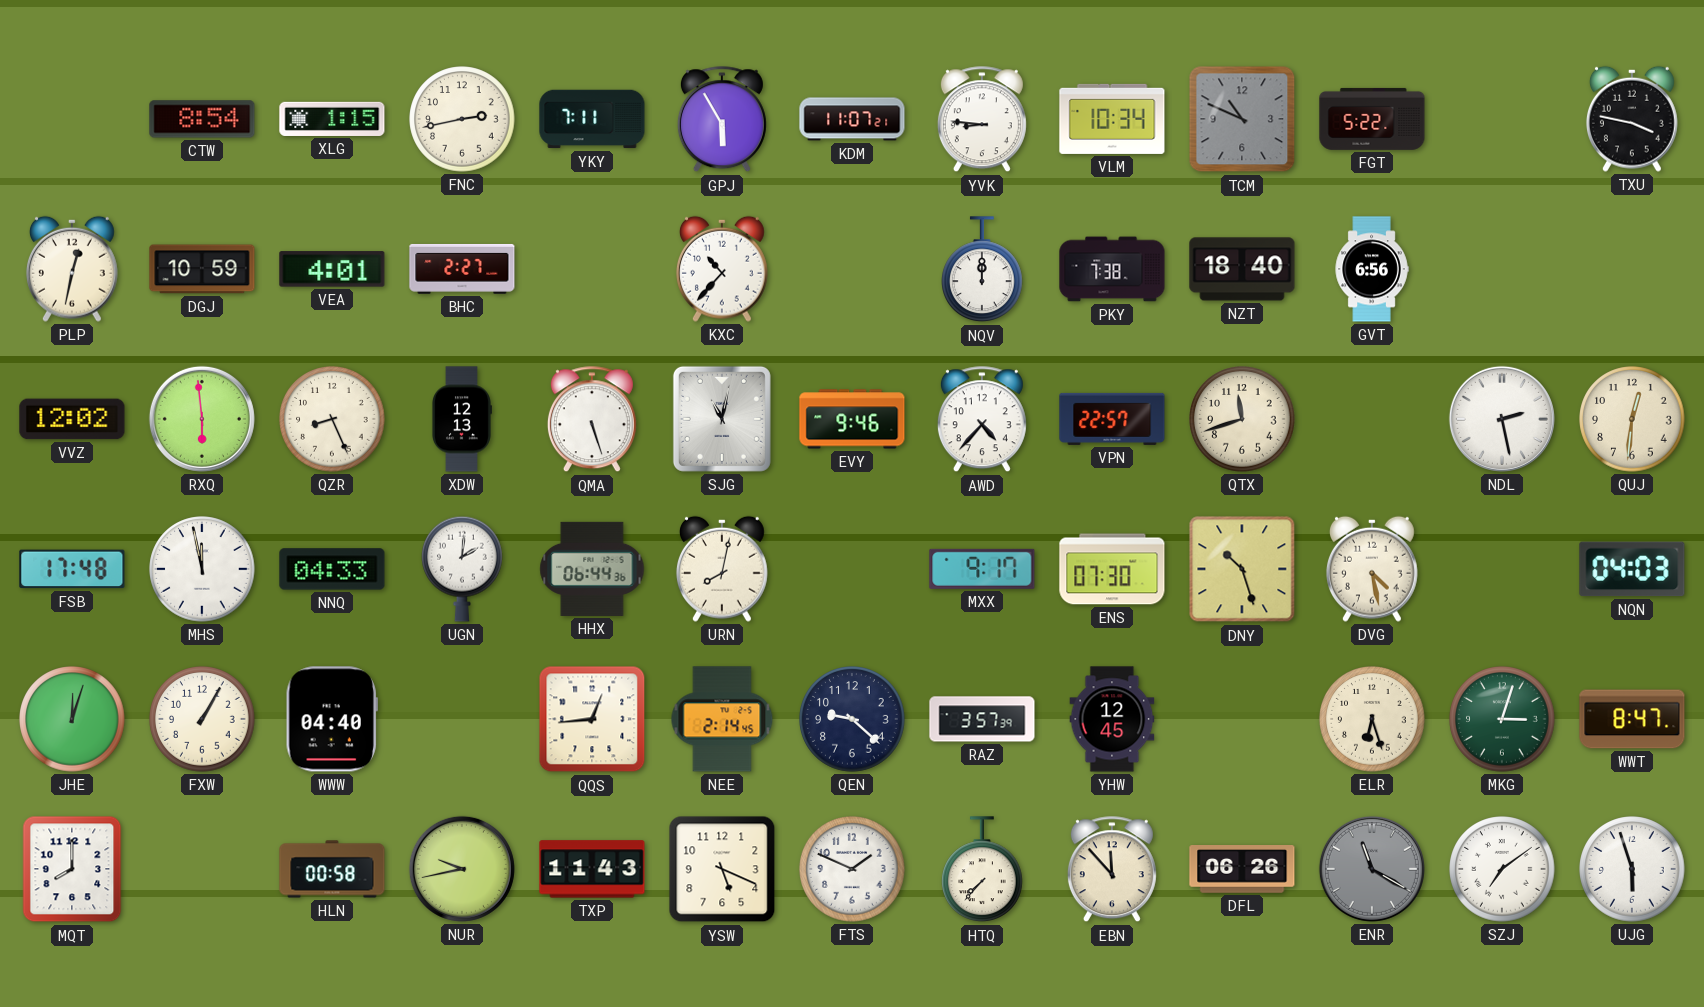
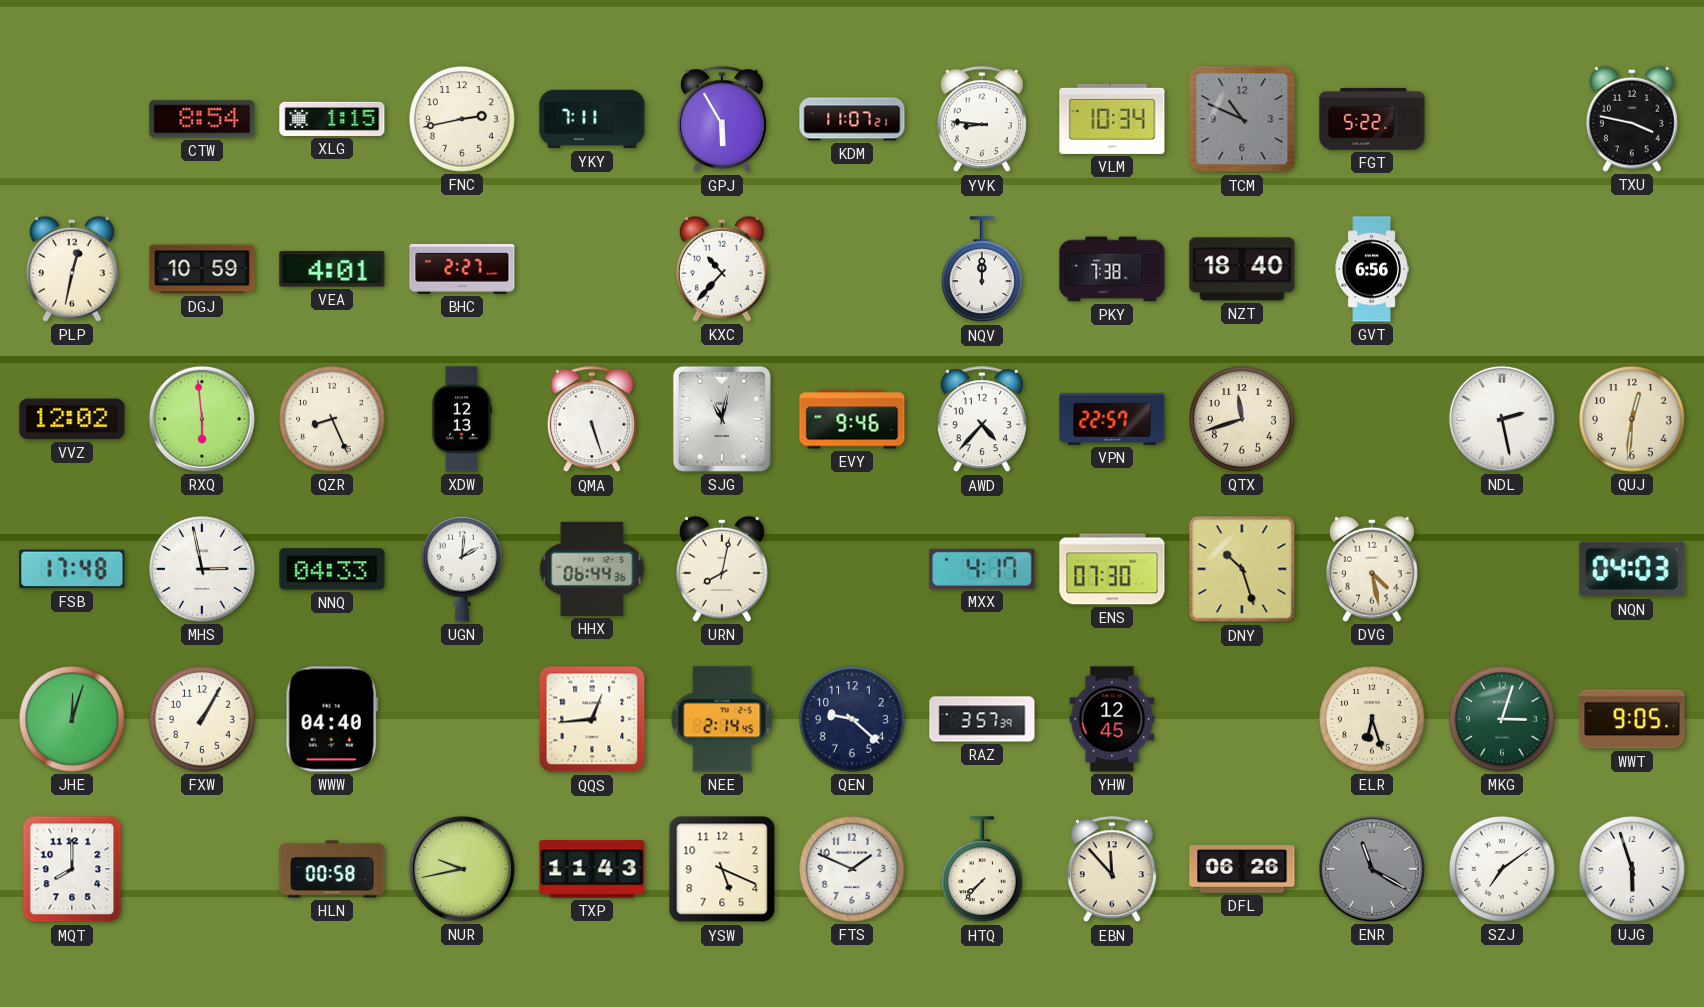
MHS: 11:58 -> 2:58
MXX: 9:17 -> 4:17
WWT: 8:47 -> 9:05
